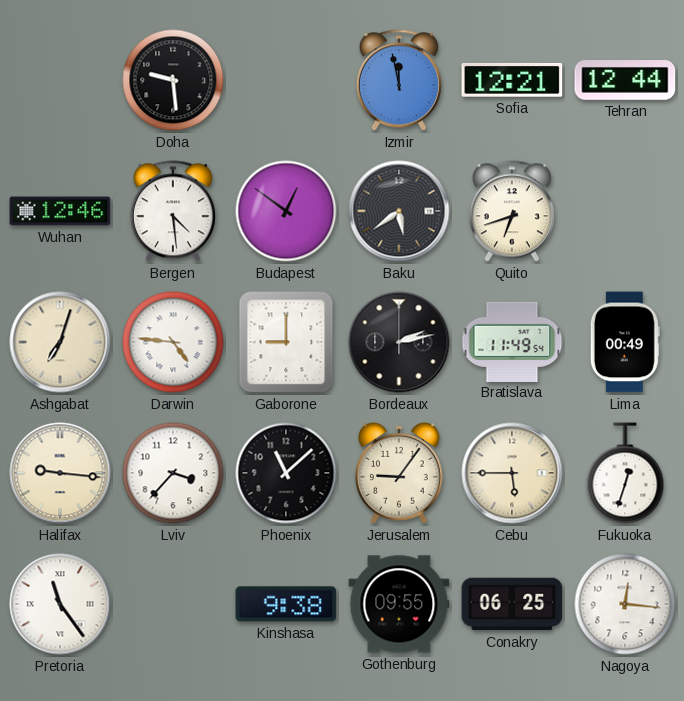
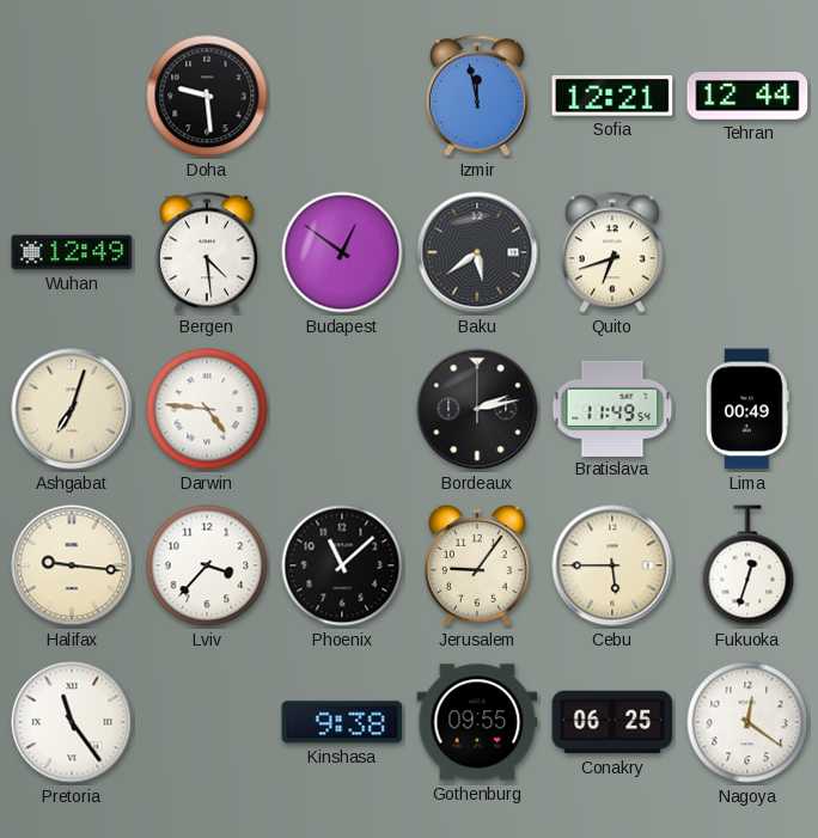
Wuhan: 12:46 -> 12:49
Gaborone: 9:00 -> none
Nagoya: 12:16 -> 12:21
